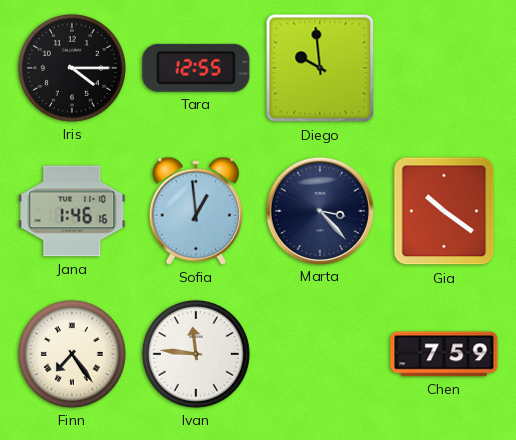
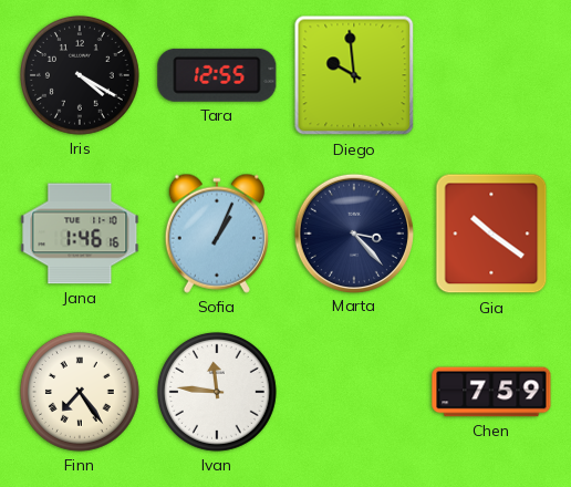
Iris: 4:15 -> 4:20
Sofia: 12:59 -> 1:04
